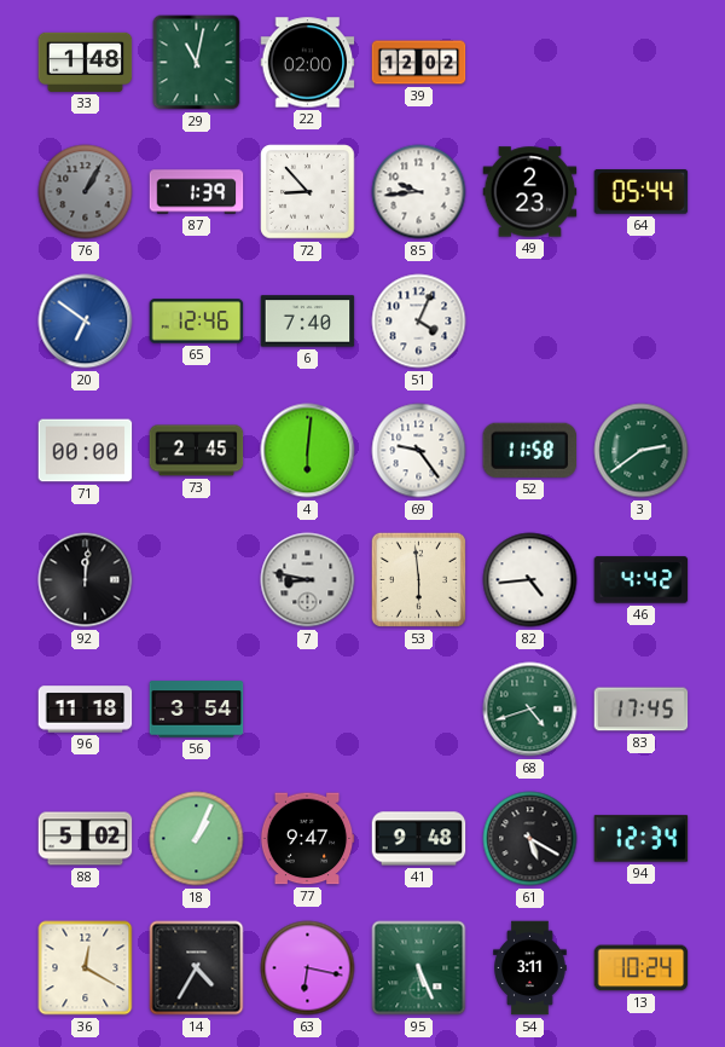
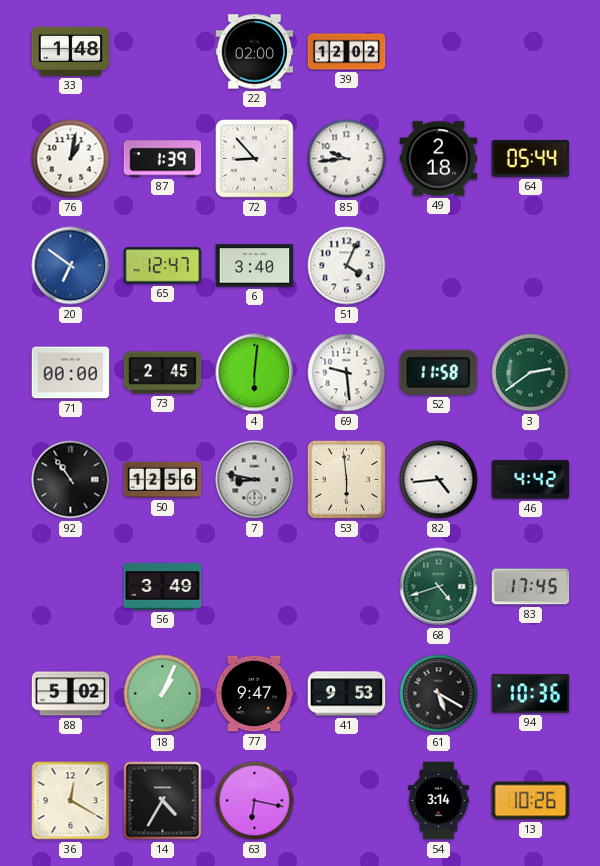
29: 11:02 -> none
76: 1:05 -> 1:02
76 dial: grey -> white
49: 2:23 -> 2:18
65: 12:46 -> 12:47
6: 7:40 -> 3:40
69: 9:24 -> 9:29
92: 12:01 -> 10:54
50: none -> 12:56
96: 11:18 -> none
56: 3:54 -> 3:49
41: 9:48 -> 9:53
94: 12:34 -> 10:36
95: 5:26 -> none
54: 3:11 -> 3:14
13: 10:24 -> 10:26
